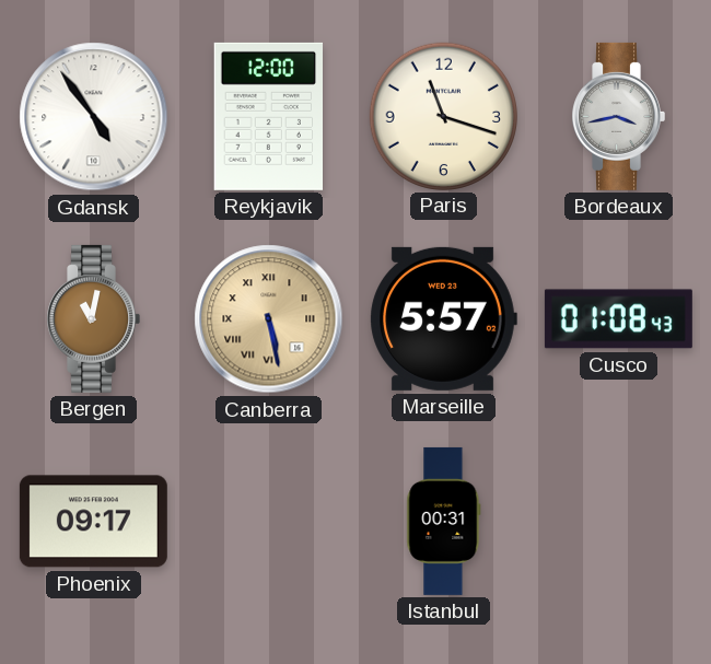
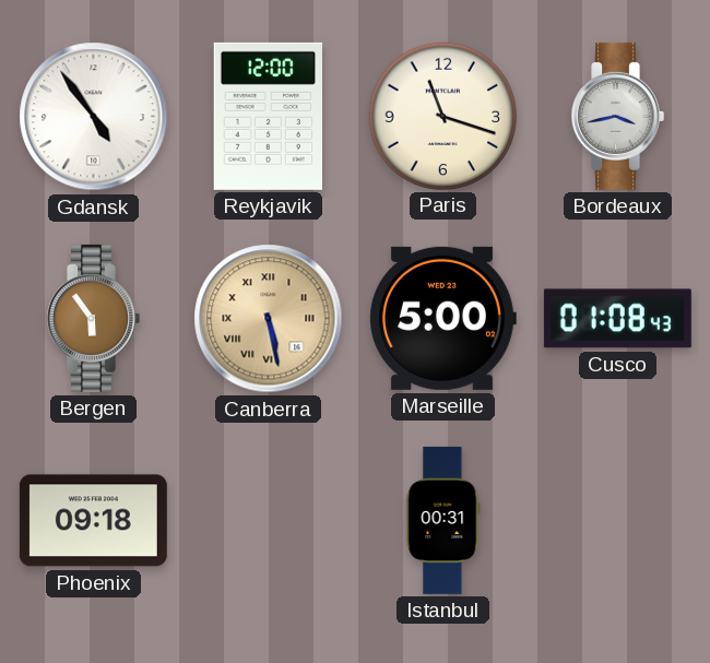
Bergen: 11:02 -> 5:54
Marseille: 5:57 -> 5:00
Phoenix: 09:17 -> 09:18
